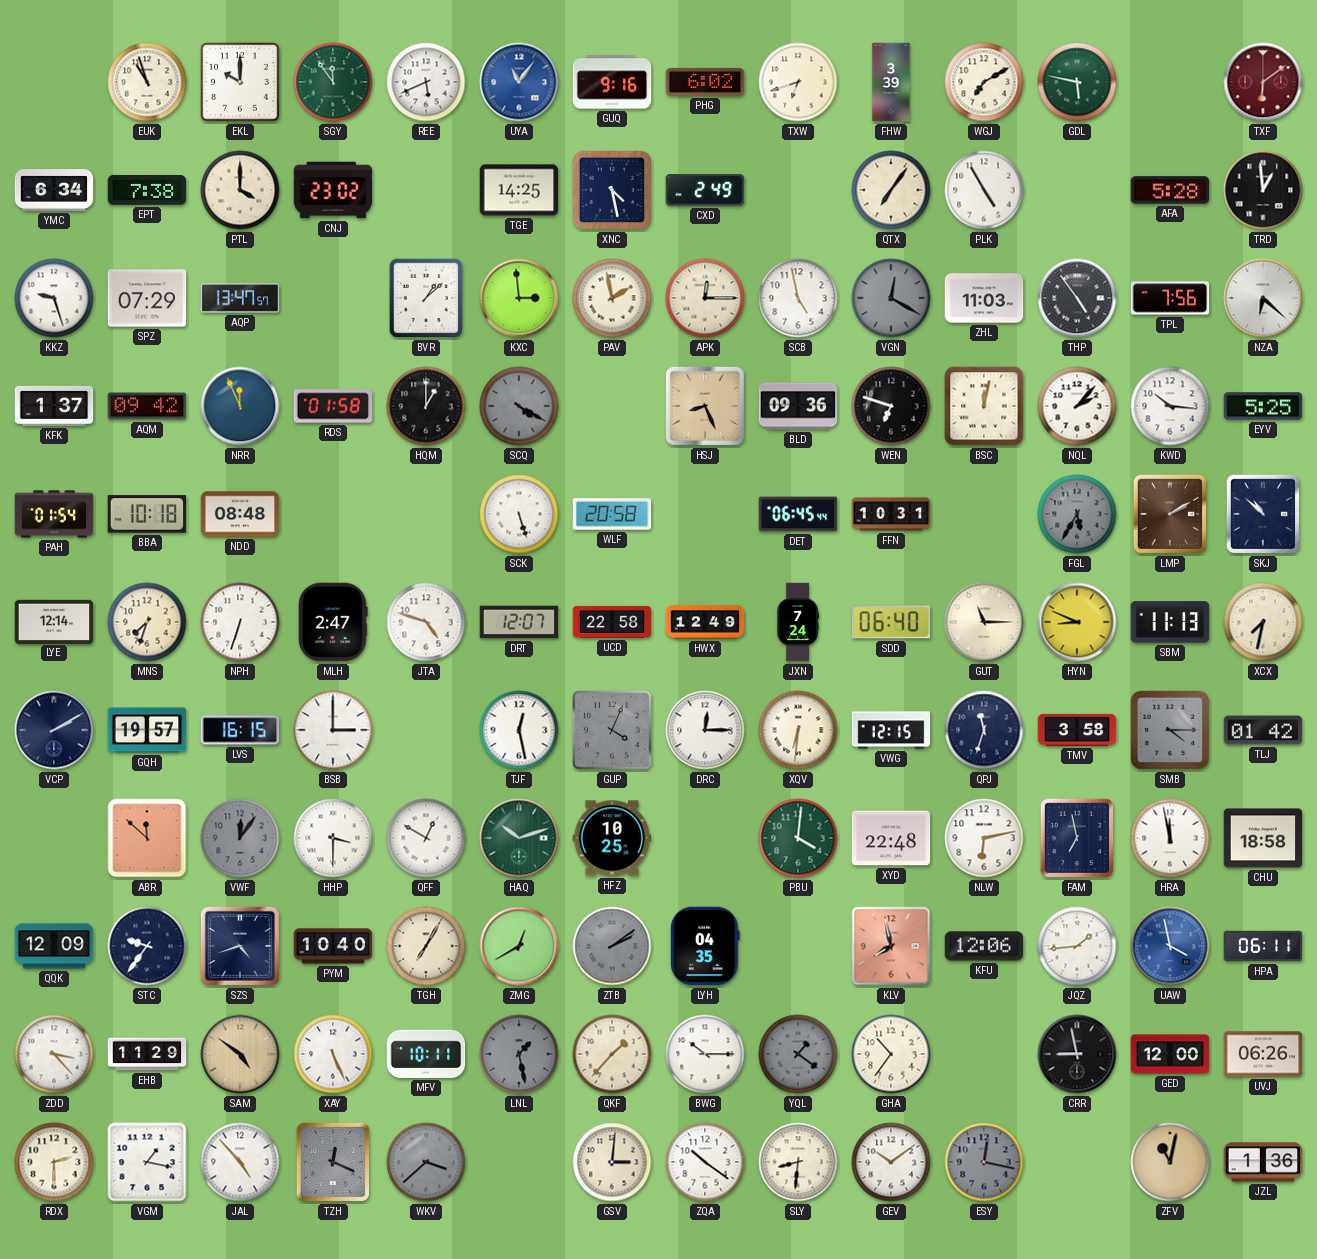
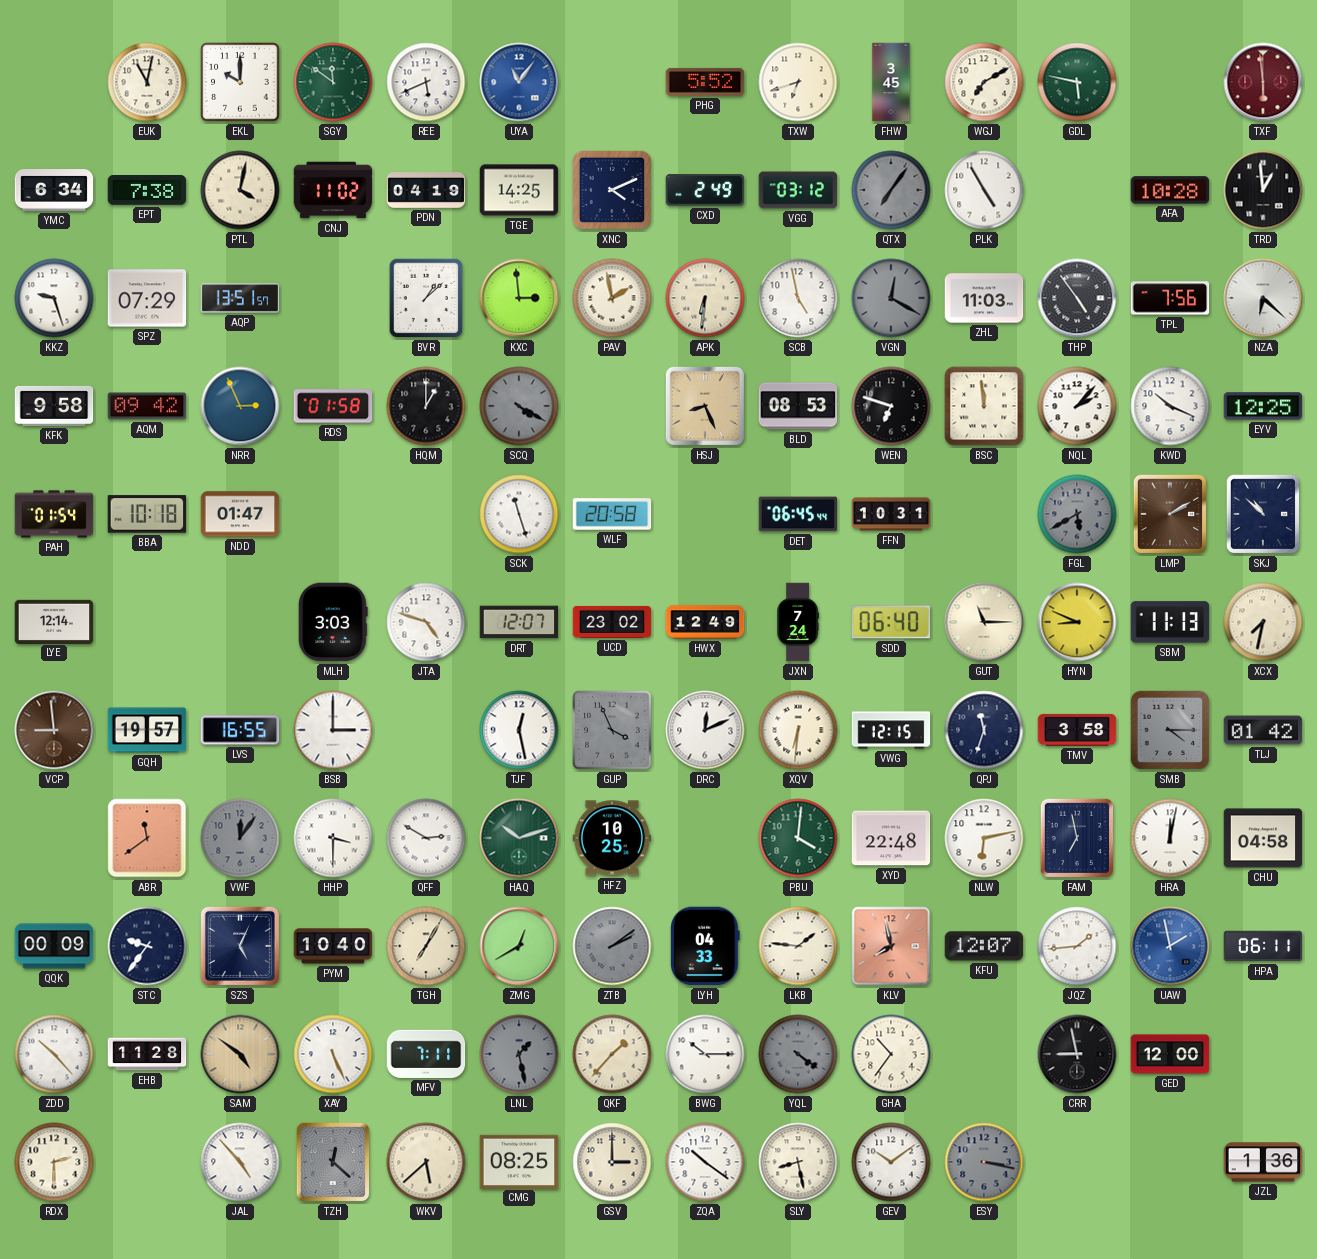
EUK: 10:57 -> 11:02
SGY: 11:54 -> 11:51
GUQ: 9:16 -> none
PHG: 6:02 -> 5:52
FHW: 3:39 -> 3:45
TXF: 6:09 -> 5:59
PTL: 4:00 -> 4:02
CNJ: 23:02 -> 11:02
PDN: none -> 04:19
XNC: 4:28 -> 4:11
VGG: none -> 03:12
QTX dial: cream -> grey
AFA: 5:28 -> 10:28
AQP: 13:47 -> 13:51
APK: 12:15 -> 6:31
KFK: 1:37 -> 9:58
NRR: 11:56 -> 2:56
BLD: 09:36 -> 08:53
BSC: 12:02 -> 11:59
KWD: 10:16 -> 10:19
EYV: 5:25 -> 12:25
NDD: 08:48 -> 01:47
SCK: 5:27 -> 11:27
FGL: 5:35 -> 5:40
MNS: 7:33 -> none
NPH: 6:33 -> none
MLH: 2:47 -> 3:03
UCD: 22:58 -> 23:02
VCP: 2:10 -> 8:59
VCP dial: navy -> brown
LVS: 16:15 -> 16:55
GUP: 4:04 -> 3:56
DRC: 12:15 -> 12:11
ABR: 11:52 -> 11:39
QFF: 12:50 -> 2:50
HRA: 11:58 -> 12:02
CHU: 18:58 -> 04:58
QQK: 12:09 -> 00:09
SZS: 4:42 -> 5:04
LYH: 04:35 -> 04:33
LKB: none -> 1:46
KFU: 12:06 -> 12:07
UAW: 3:58 -> 1:58
ZDD: 3:23 -> 10:23
EHB: 11:29 -> 11:28
MFV: 10:11 -> 7:11
YQL: 1:21 -> 4:21
UVJ: 06:26 -> none
VGM: 1:17 -> none
TZH: 12:19 -> 12:22
WKV: 3:38 -> 5:38
WKV dial: grey -> cream
CMG: none -> 08:25
GSV: 3:01 -> 3:00
SLY: 8:31 -> 8:28
ESY: 12:17 -> 3:17
ZFV: 11:02 -> none
